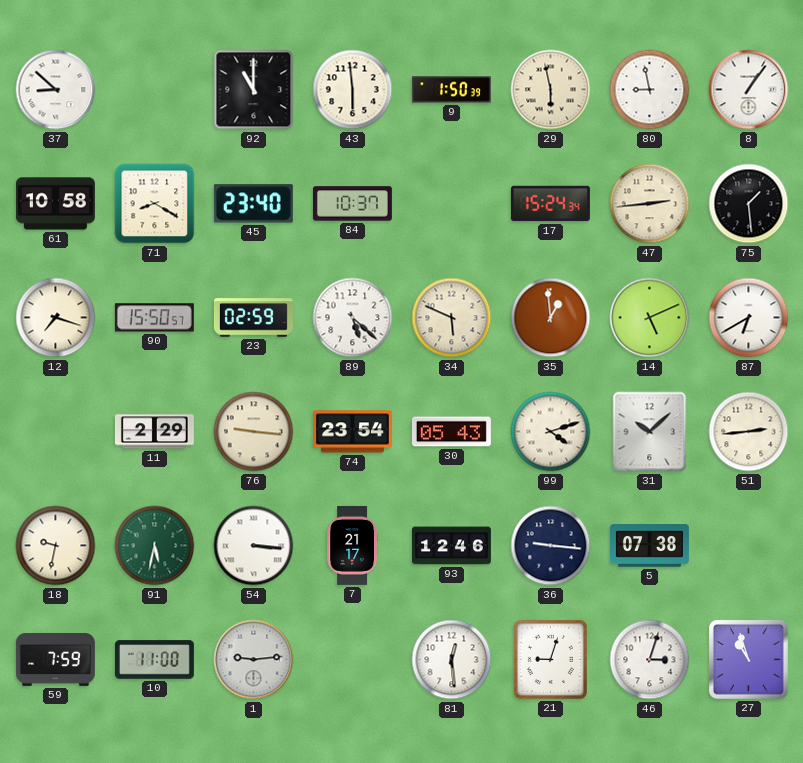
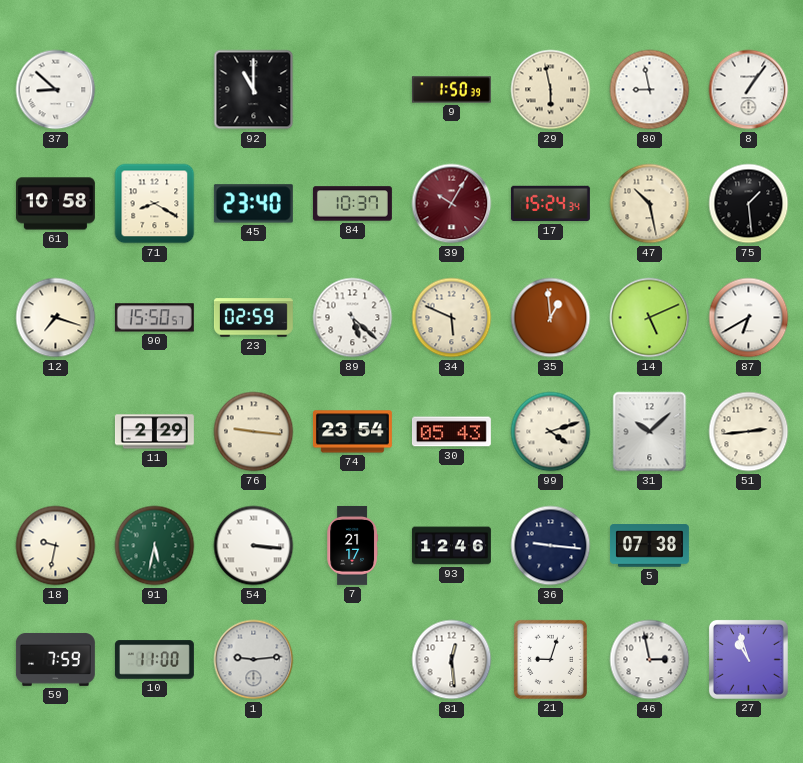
43: 5:59 -> none
39: none -> 10:05
47: 2:44 -> 10:28
46: 3:03 -> 2:58
